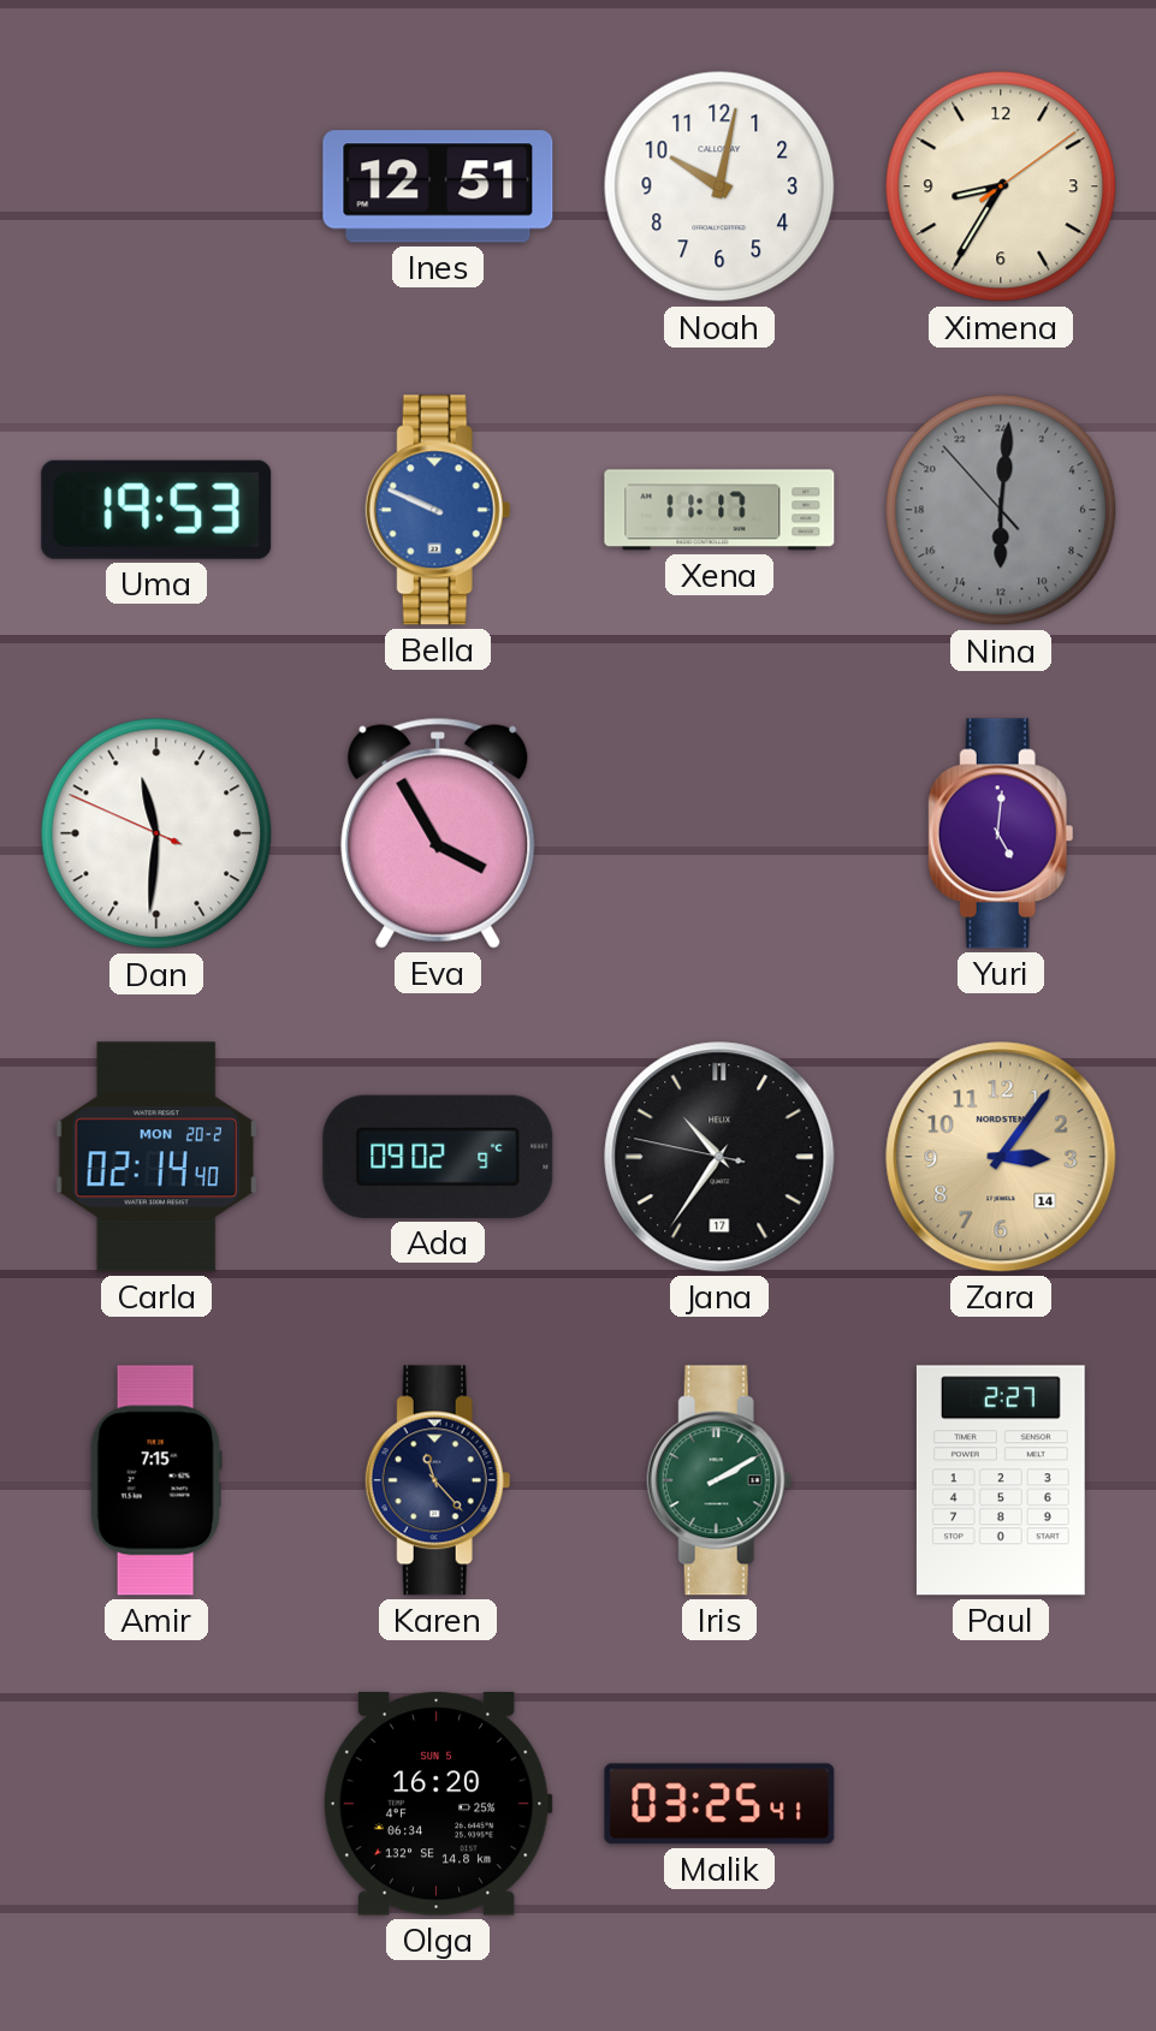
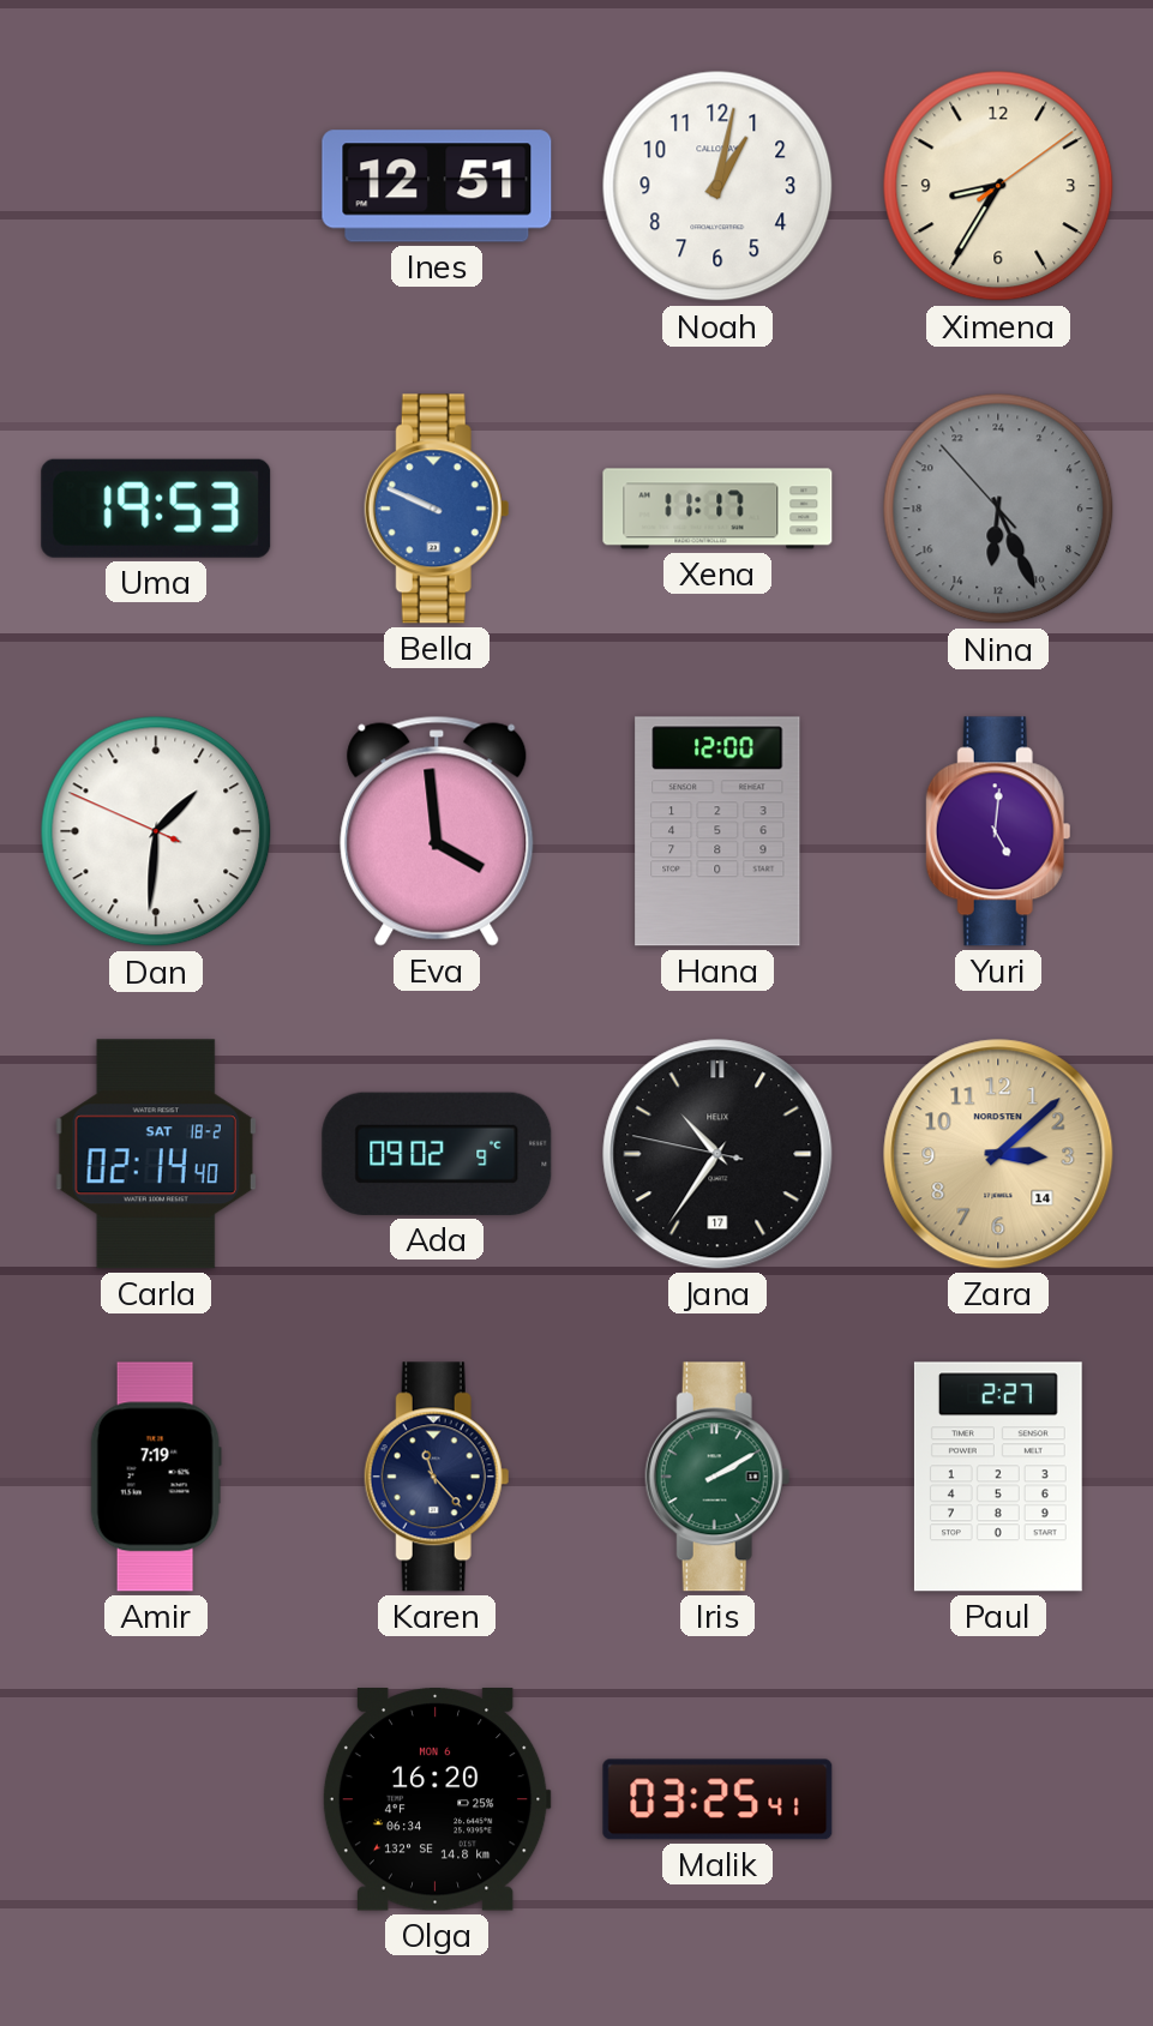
Noah: 10:02 -> 1:02
Nina: 12:00 -> 12:25
Dan: 11:30 -> 1:30
Eva: 3:55 -> 3:59
Hana: none -> 12:00
Carla date: MON 20-2 -> SAT 18-2
Zara: 3:06 -> 3:08
Amir: 7:15 -> 7:19
Olga date: SUN 5 -> MON 6
